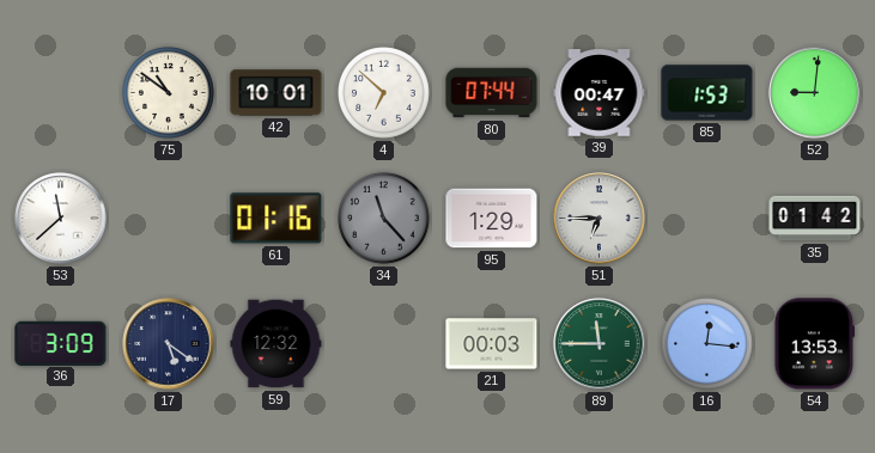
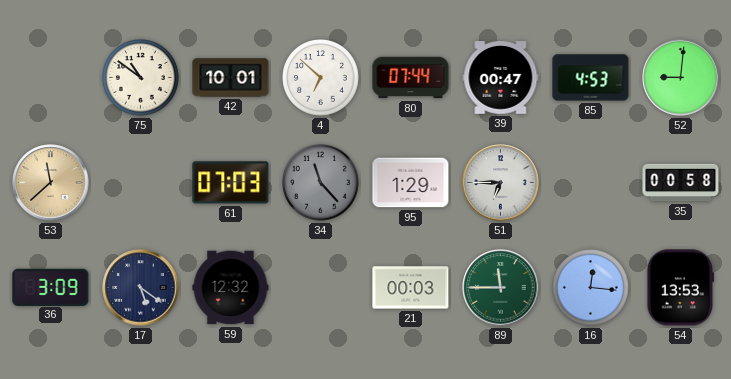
85: 1:53 -> 4:53
53 dial: white -> champagne
61: 01:16 -> 07:03
35: 01:42 -> 00:58
